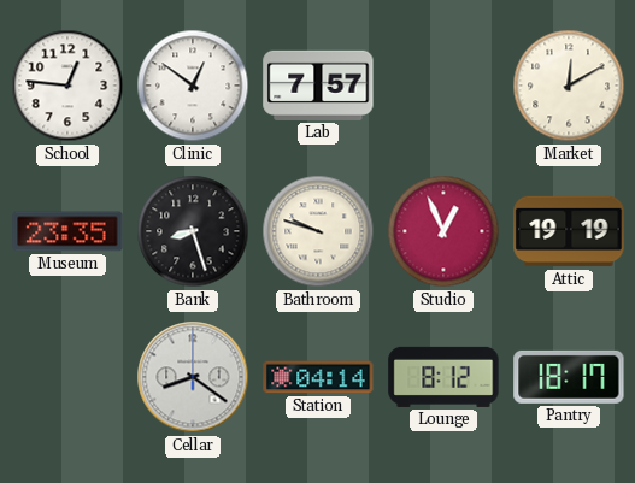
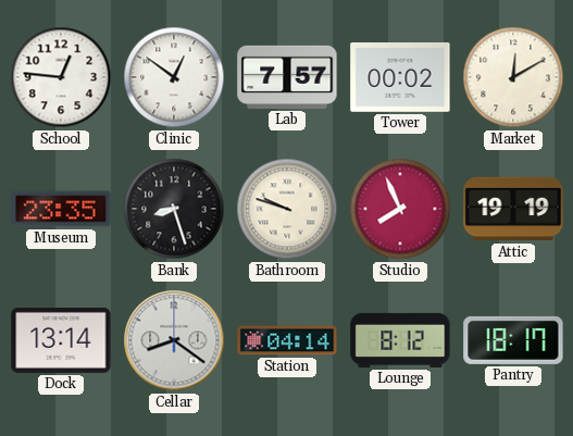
Tower: none -> 00:02
Studio: 12:56 -> 7:56
Dock: none -> 13:14
